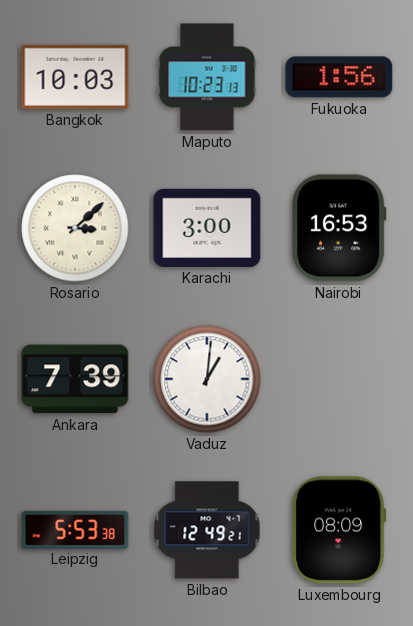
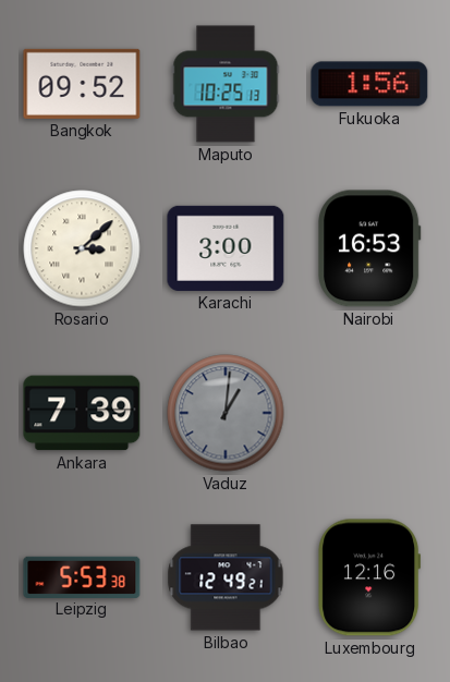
Bangkok: 10:03 -> 09:52
Maputo: 10:23 -> 10:25
Vaduz dial: white -> grey
Luxembourg: 08:09 -> 12:16
